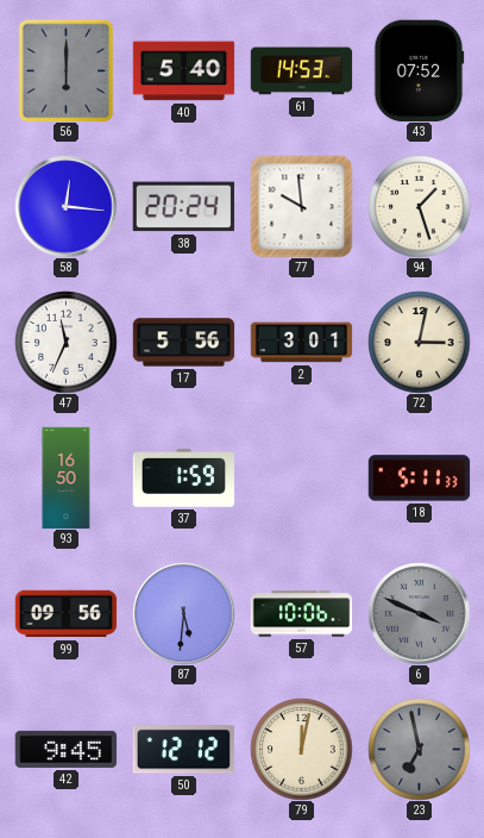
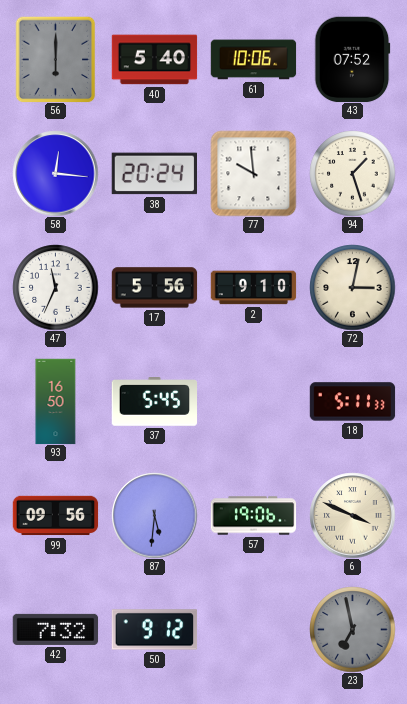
61: 14:53 -> 10:06
2: 3:01 -> 9:10
37: 1:59 -> 5:45
57: 10:06 -> 19:06
6 dial: grey -> cream
42: 9:45 -> 7:32
50: 12:12 -> 9:12
79: 12:02 -> none
